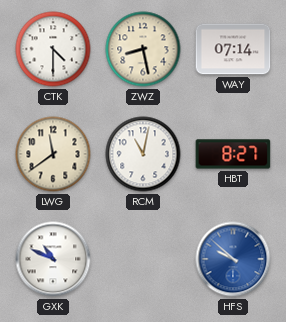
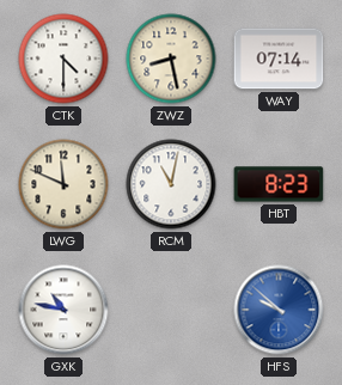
LWG: 11:39 -> 11:49
HBT: 8:27 -> 8:23
GXK: 10:49 -> 10:47
